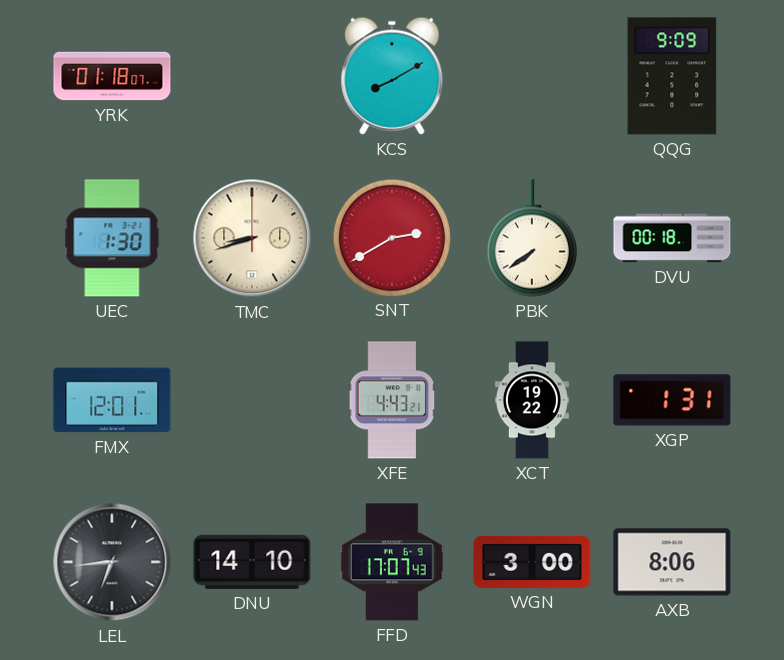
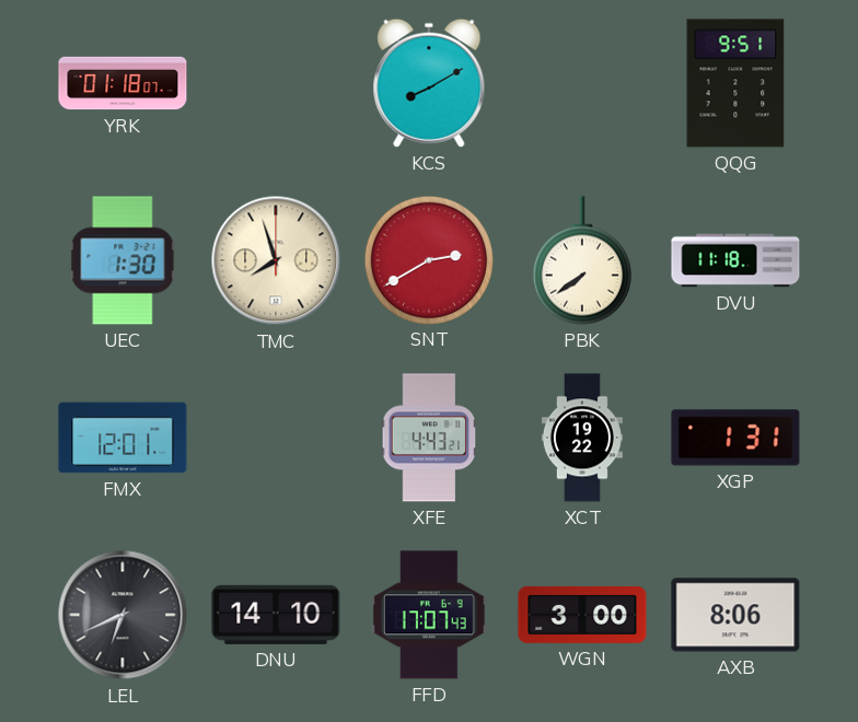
QQG: 9:09 -> 9:51
TMC: 8:42 -> 7:57
DVU: 00:18 -> 11:18
LEL: 6:44 -> 6:41
